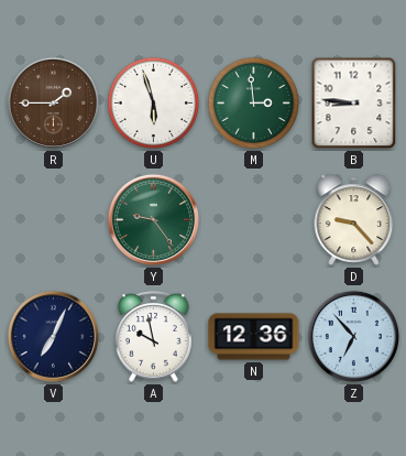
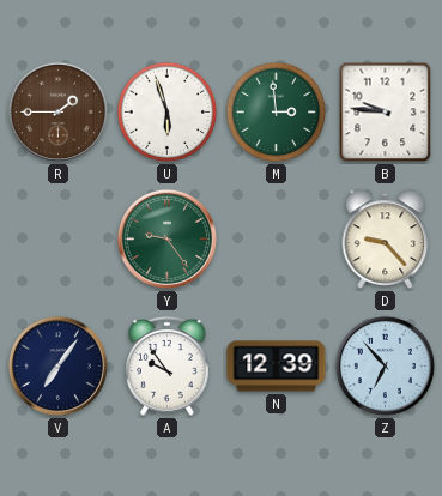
B: 8:46 -> 9:46
V: 7:04 -> 7:06
A: 9:58 -> 9:54
N: 12:36 -> 12:39
